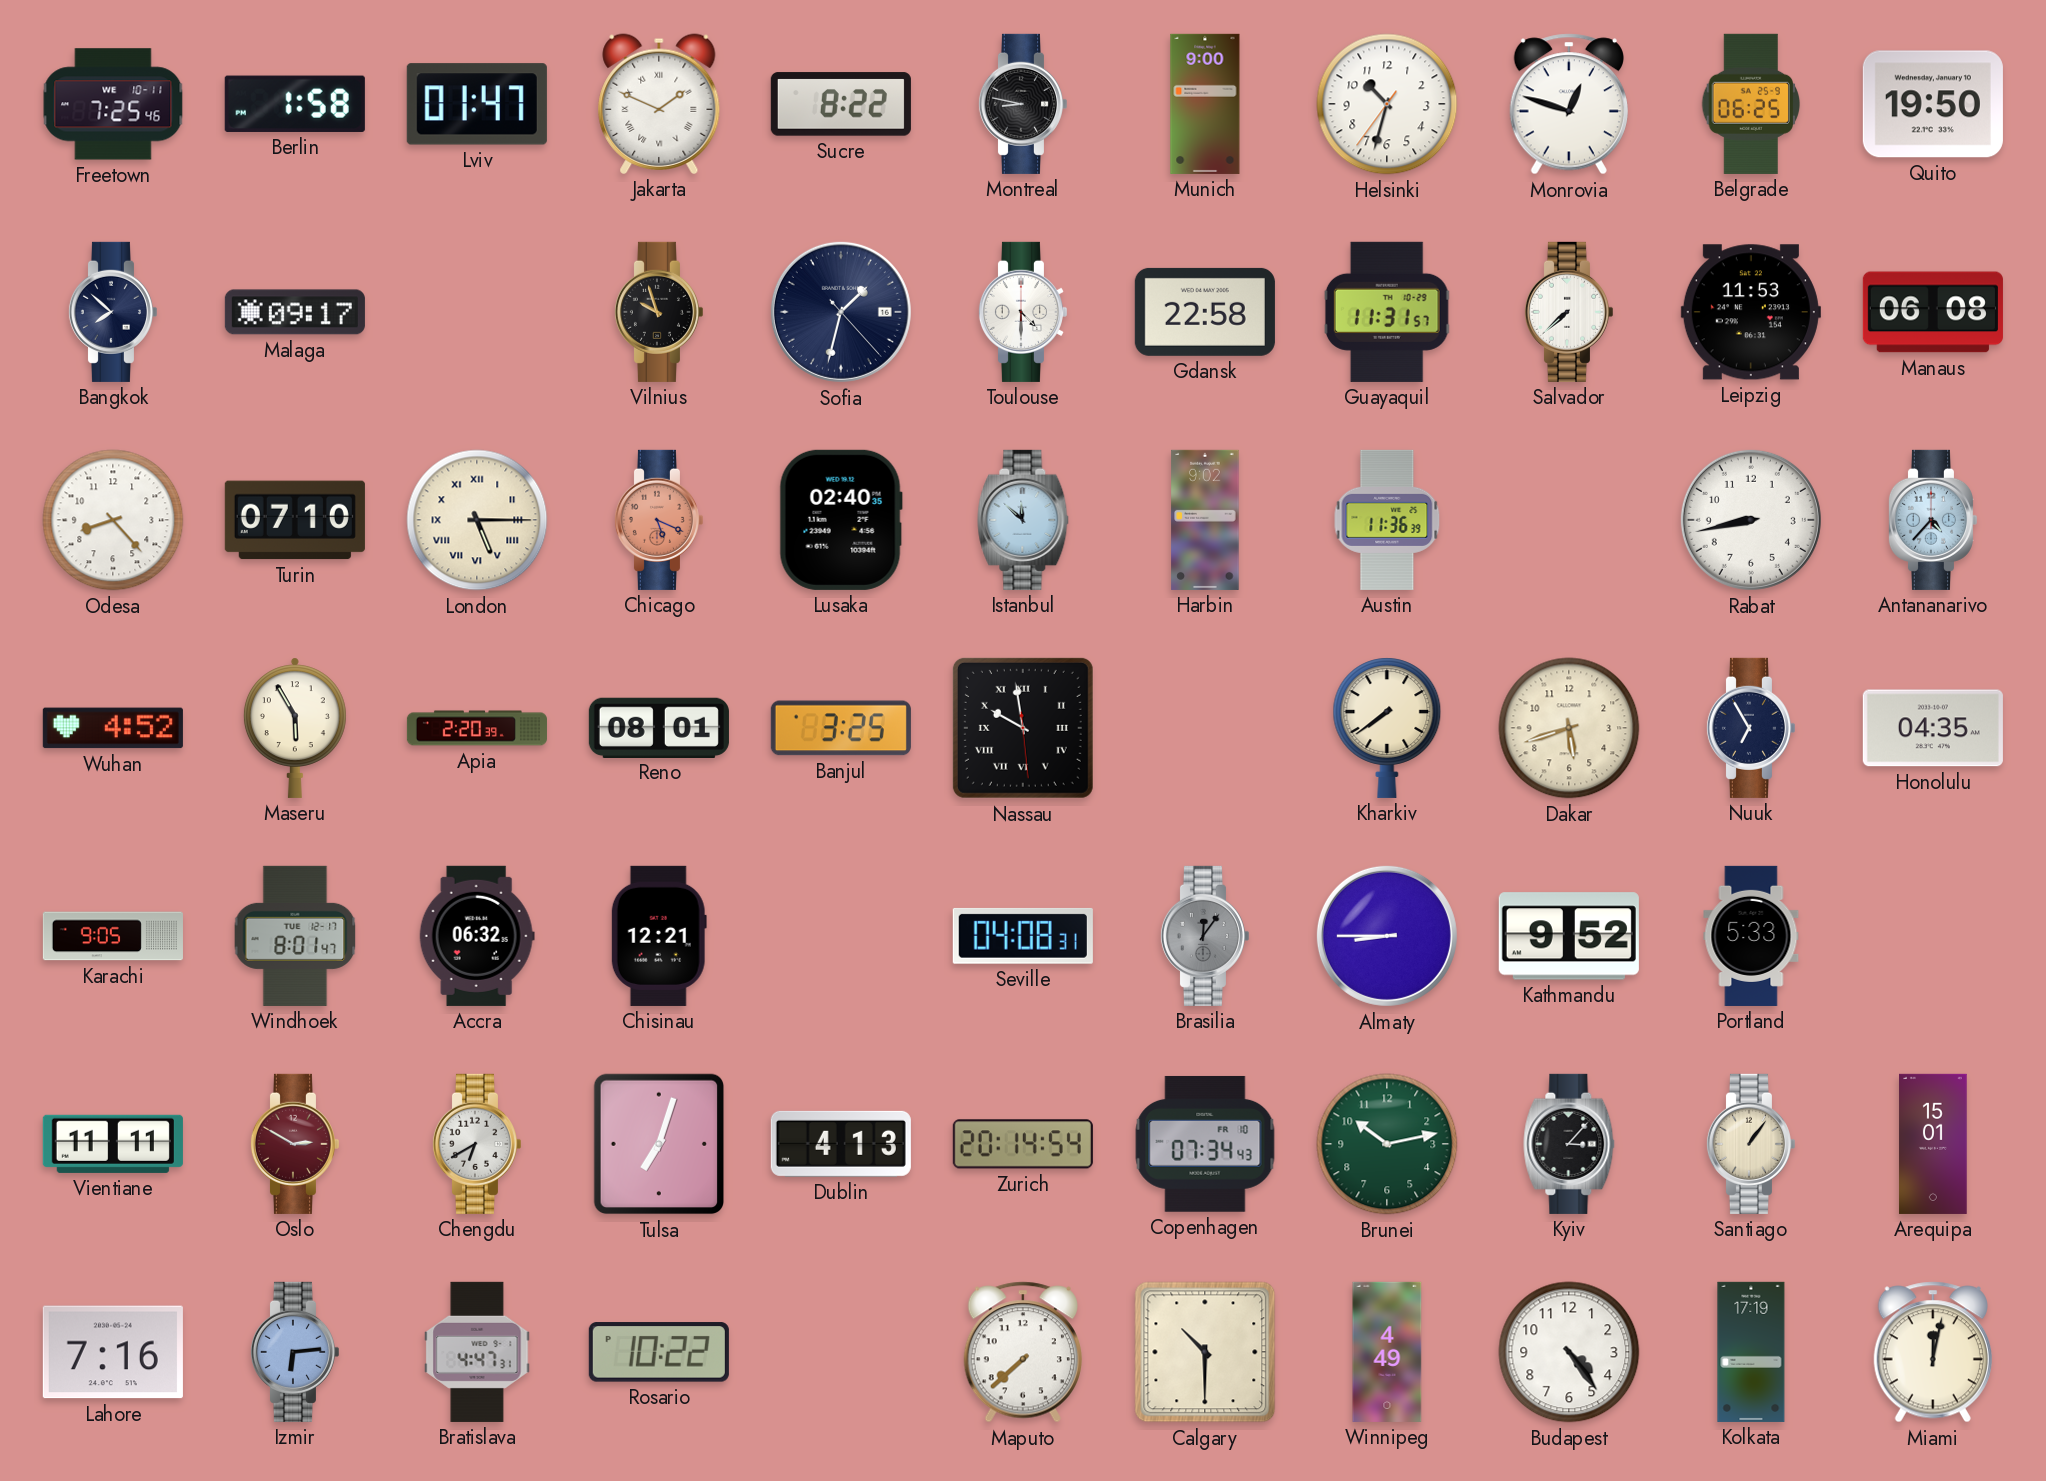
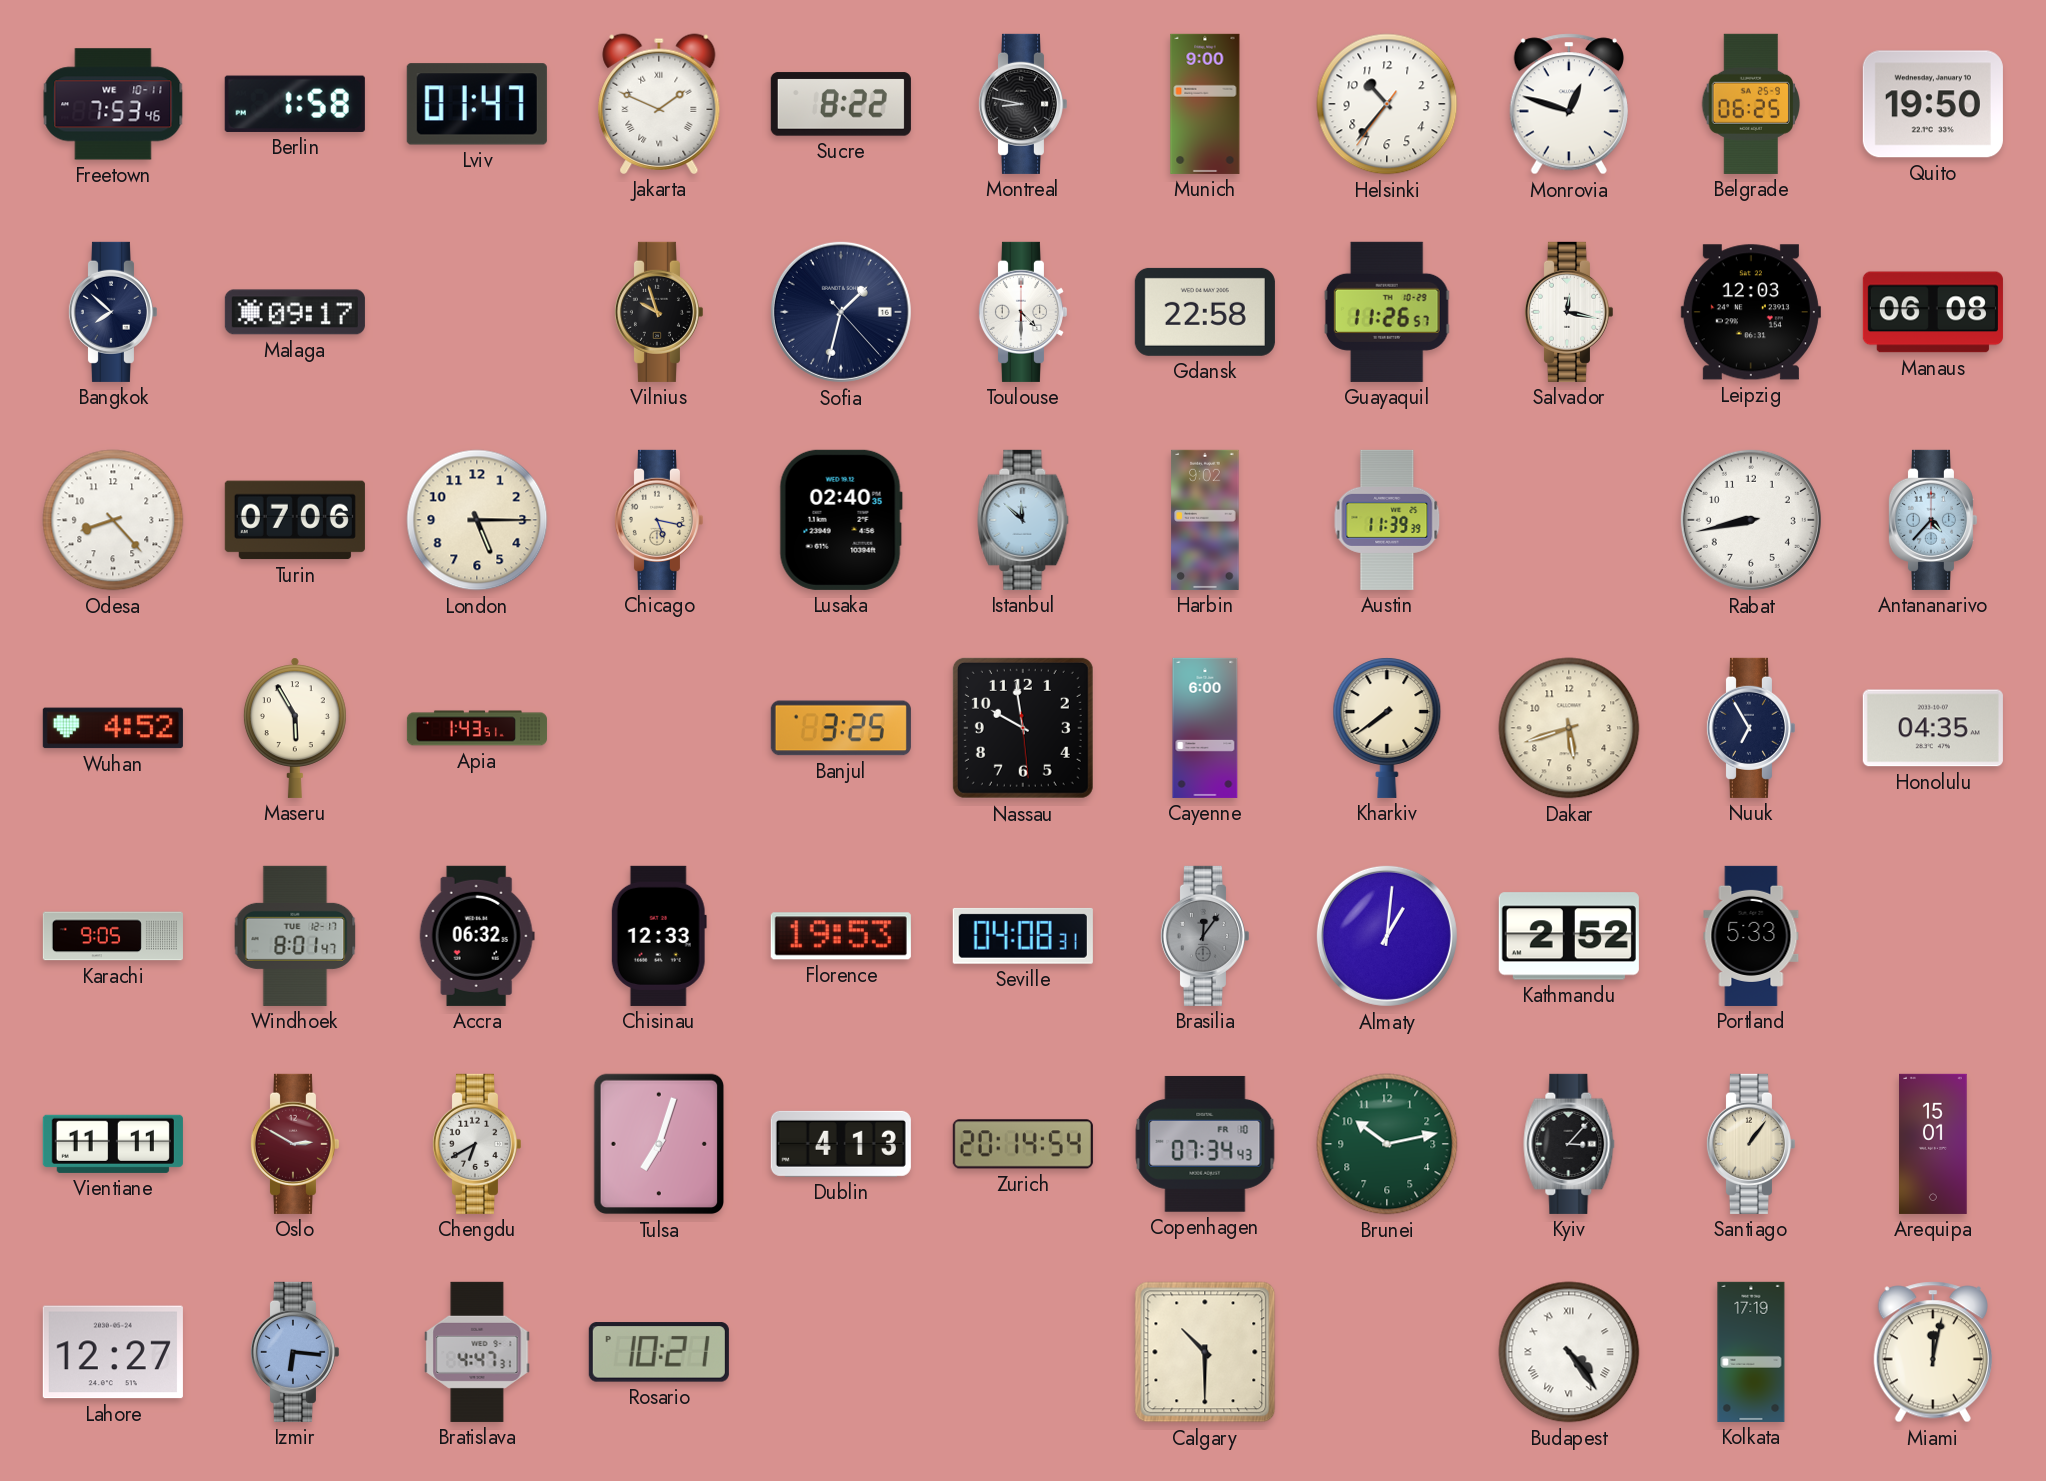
Freetown: 7:25 -> 7:53
Helsinki: 10:32 -> 10:36
Guayaquil: 11:31 -> 11:26
Salvador: 7:38 -> 12:17
Leipzig: 11:53 -> 12:03
Turin: 07:10 -> 07:06
London numerals: Roman -> Arabic
Chicago: 5:19 -> 5:17
Chicago dial: salmon -> cream
Austin: 11:36 -> 11:39
Apia: 2:20 -> 1:43
Reno: 08:01 -> none
Nassau numerals: Roman -> Arabic
Cayenne: none -> 6:00
Chisinau: 12:21 -> 12:33
Florence: none -> 19:53
Almaty: 8:45 -> 1:01
Kathmandu: 9:52 -> 2:52
Lahore: 7:16 -> 12:27
Izmir: 6:14 -> 6:16
Rosario: 10:22 -> 10:21
Maputo: 7:38 -> none
Winnipeg: 4:49 -> none
Budapest numerals: Arabic -> Roman
